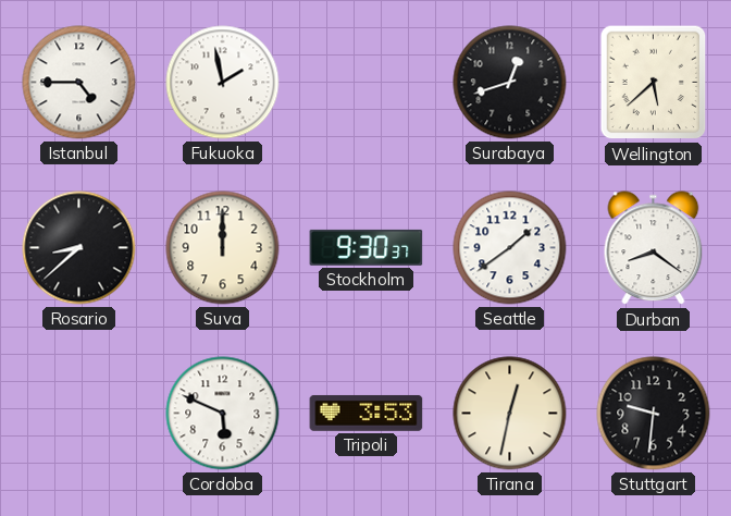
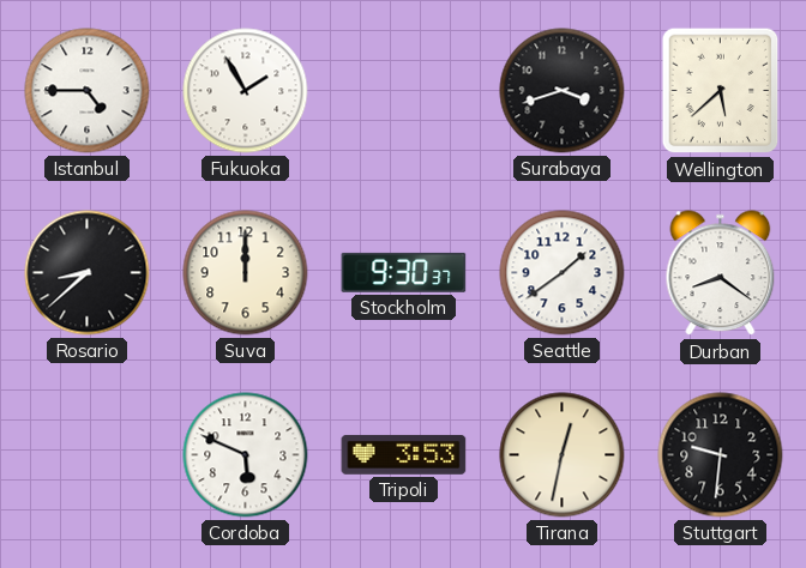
Fukuoka: 1:58 -> 1:55
Surabaya: 12:42 -> 3:42
